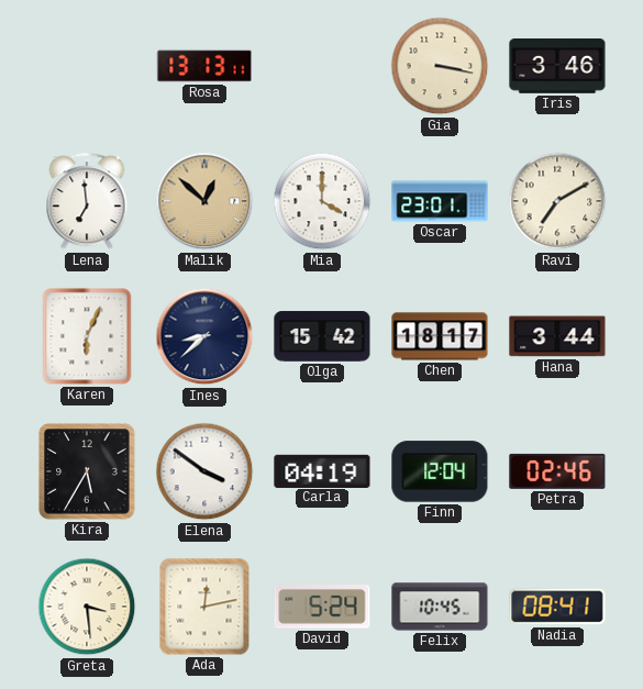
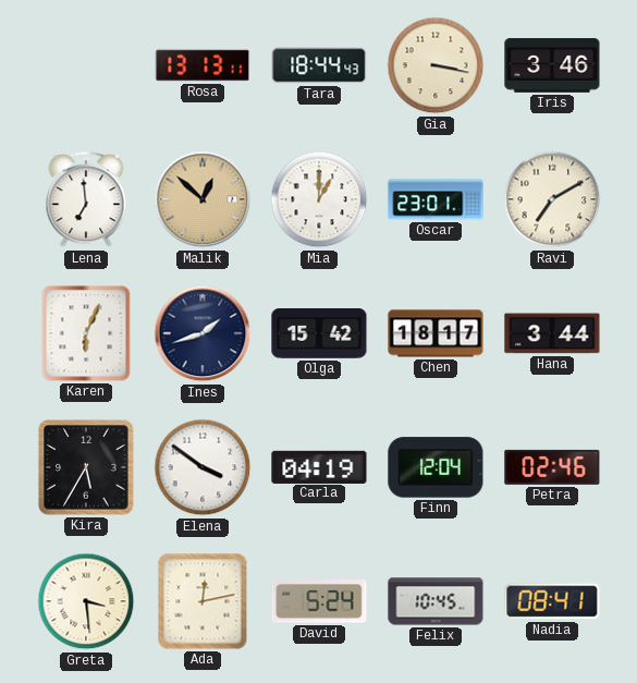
Tara: none -> 18:44
Mia: 4:00 -> 1:00
Ines: 8:38 -> 1:42
